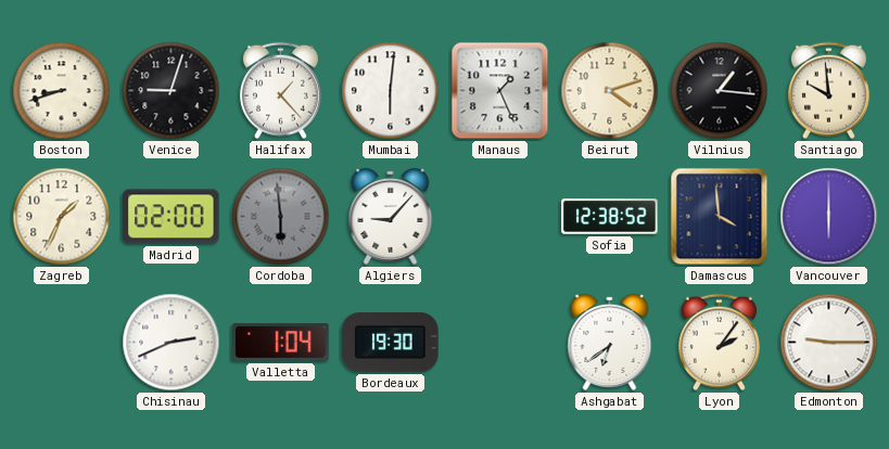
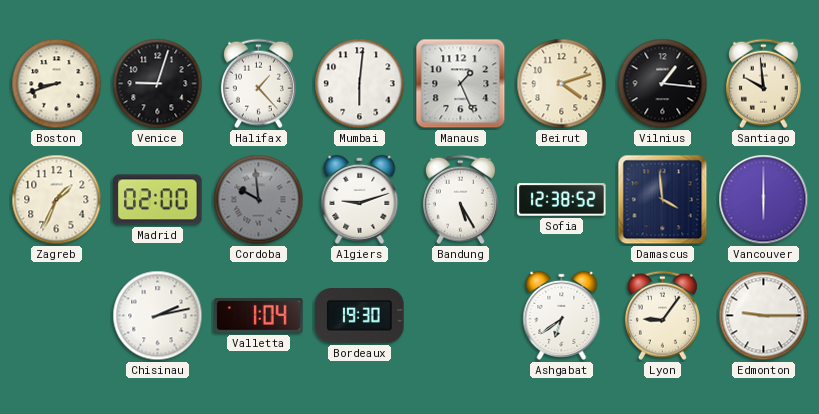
Cordoba: 5:59 -> 9:59
Algiers: 9:07 -> 9:12
Bandung: none -> 5:25
Chisinau: 2:41 -> 2:13
Lyon: 2:06 -> 9:06
